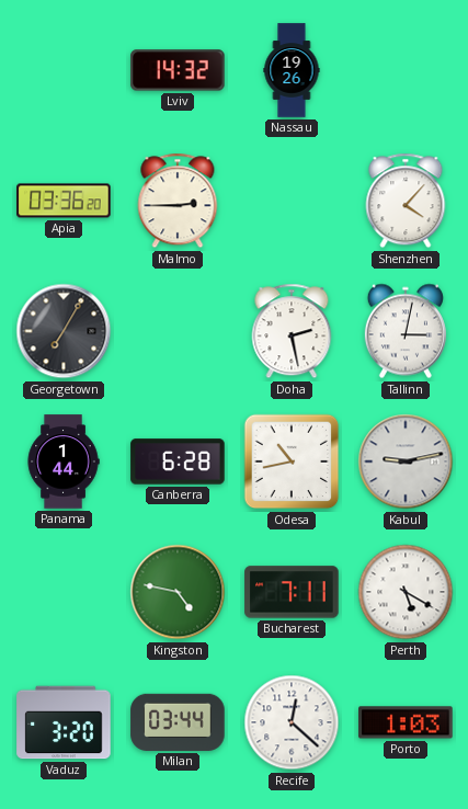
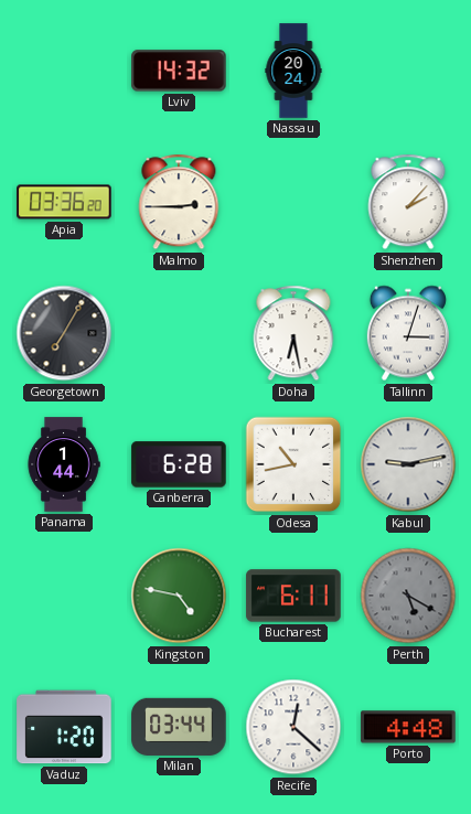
Nassau: 19:26 -> 20:24
Shenzhen: 4:07 -> 2:07
Doha: 2:28 -> 6:28
Tallinn: 3:02 -> 3:03
Bucharest: 7:11 -> 6:11
Perth dial: white -> grey
Vaduz: 3:20 -> 1:20
Porto: 1:03 -> 4:48
